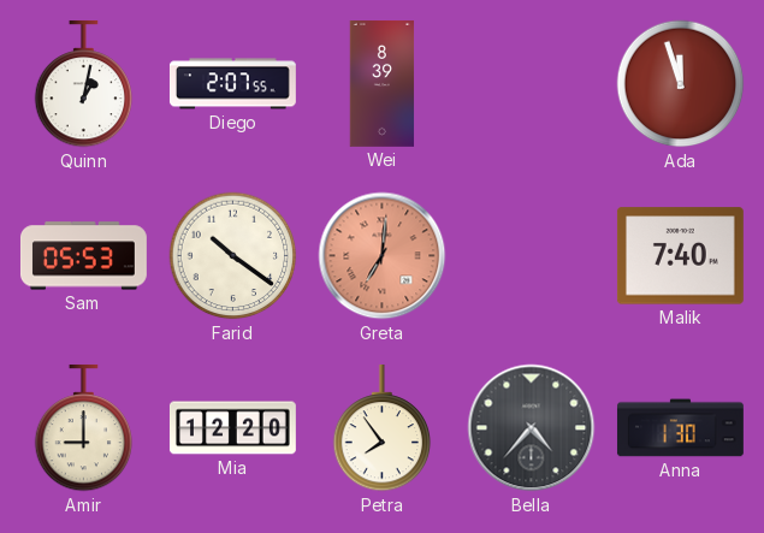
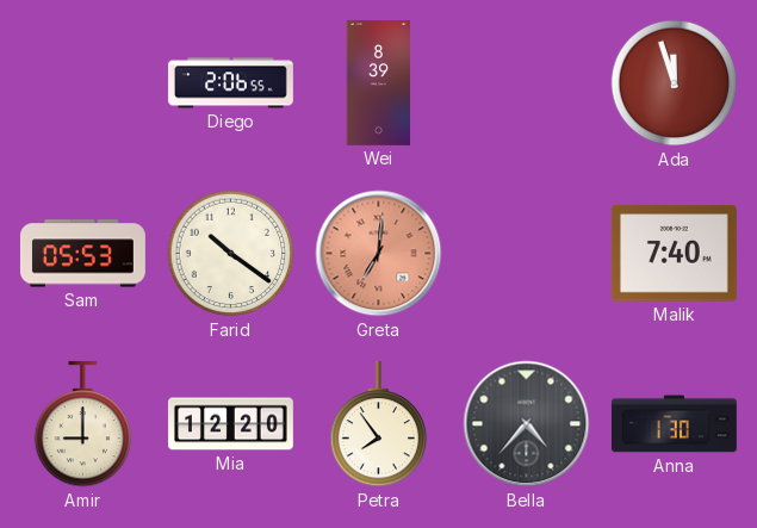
Quinn: 1:02 -> none
Diego: 2:07 -> 2:06
